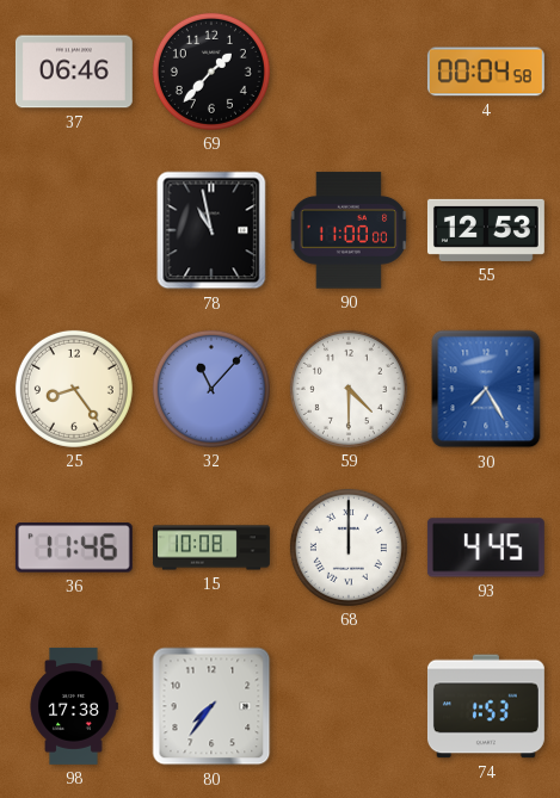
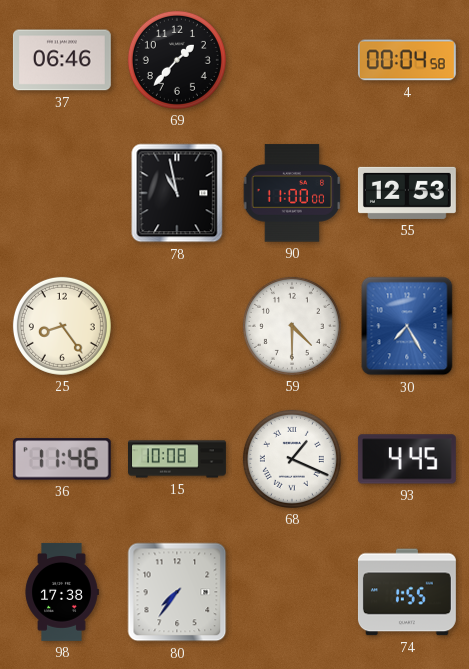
32: 11:07 -> none
68: 12:00 -> 1:19
74: 1:53 -> 1:55
